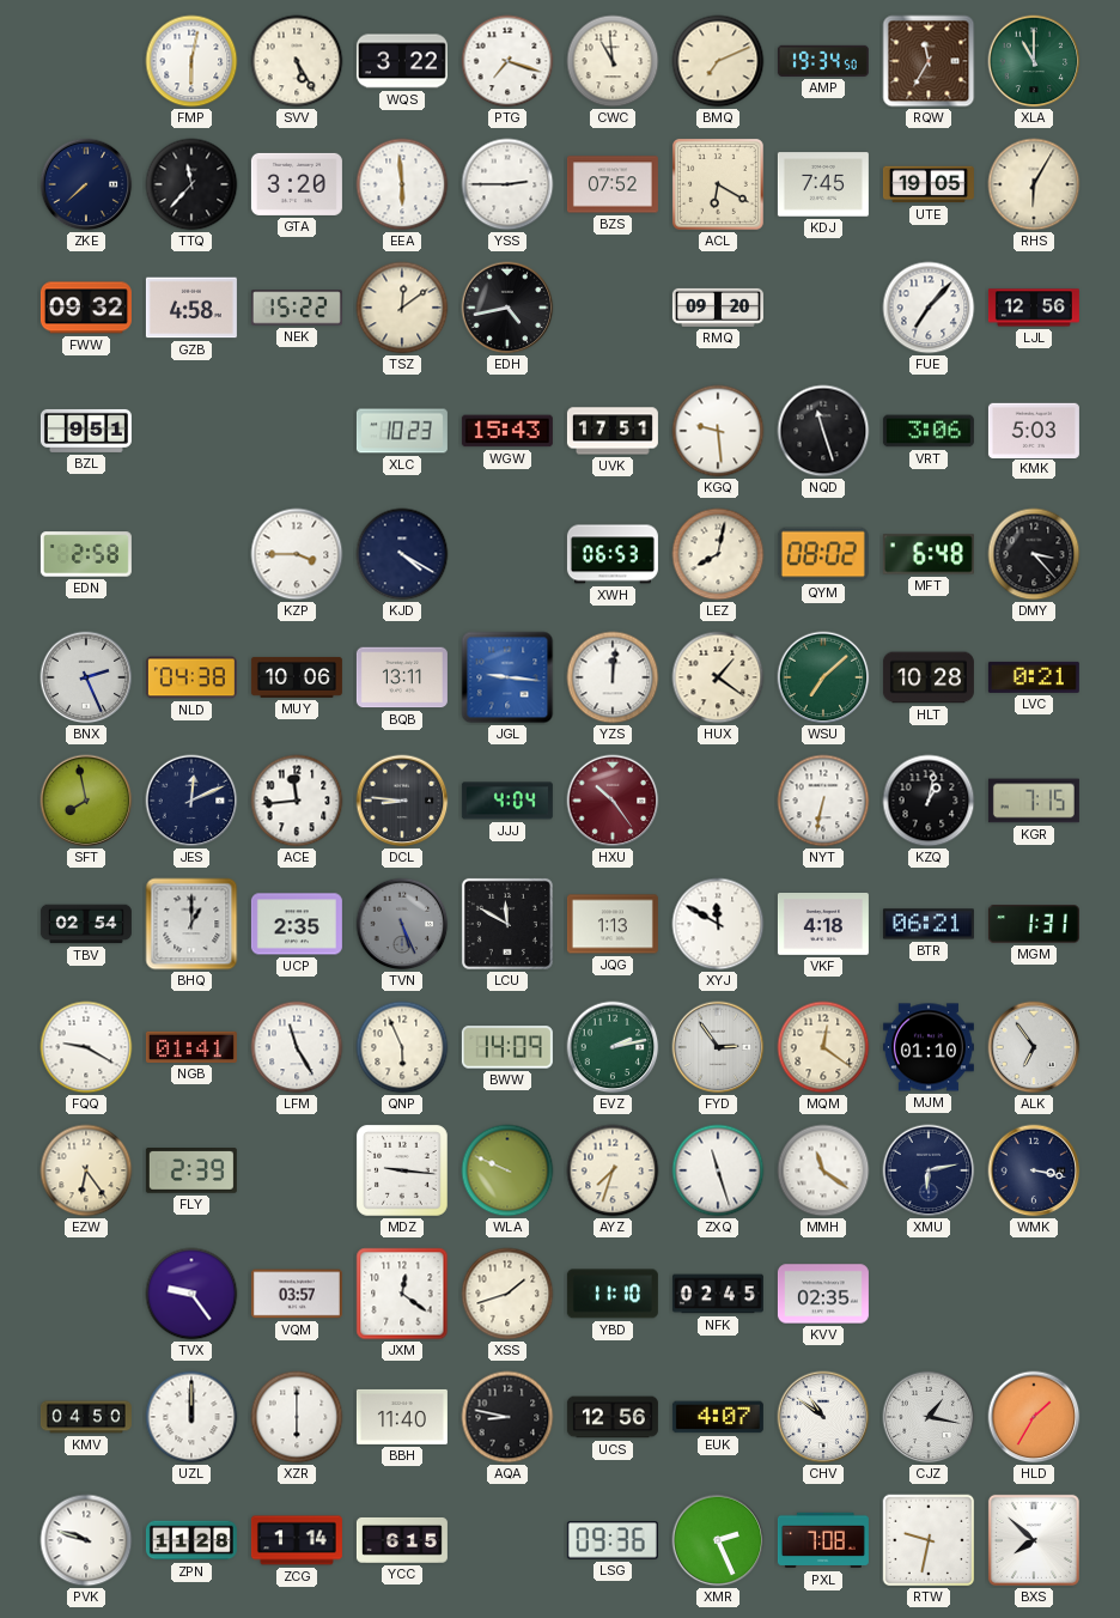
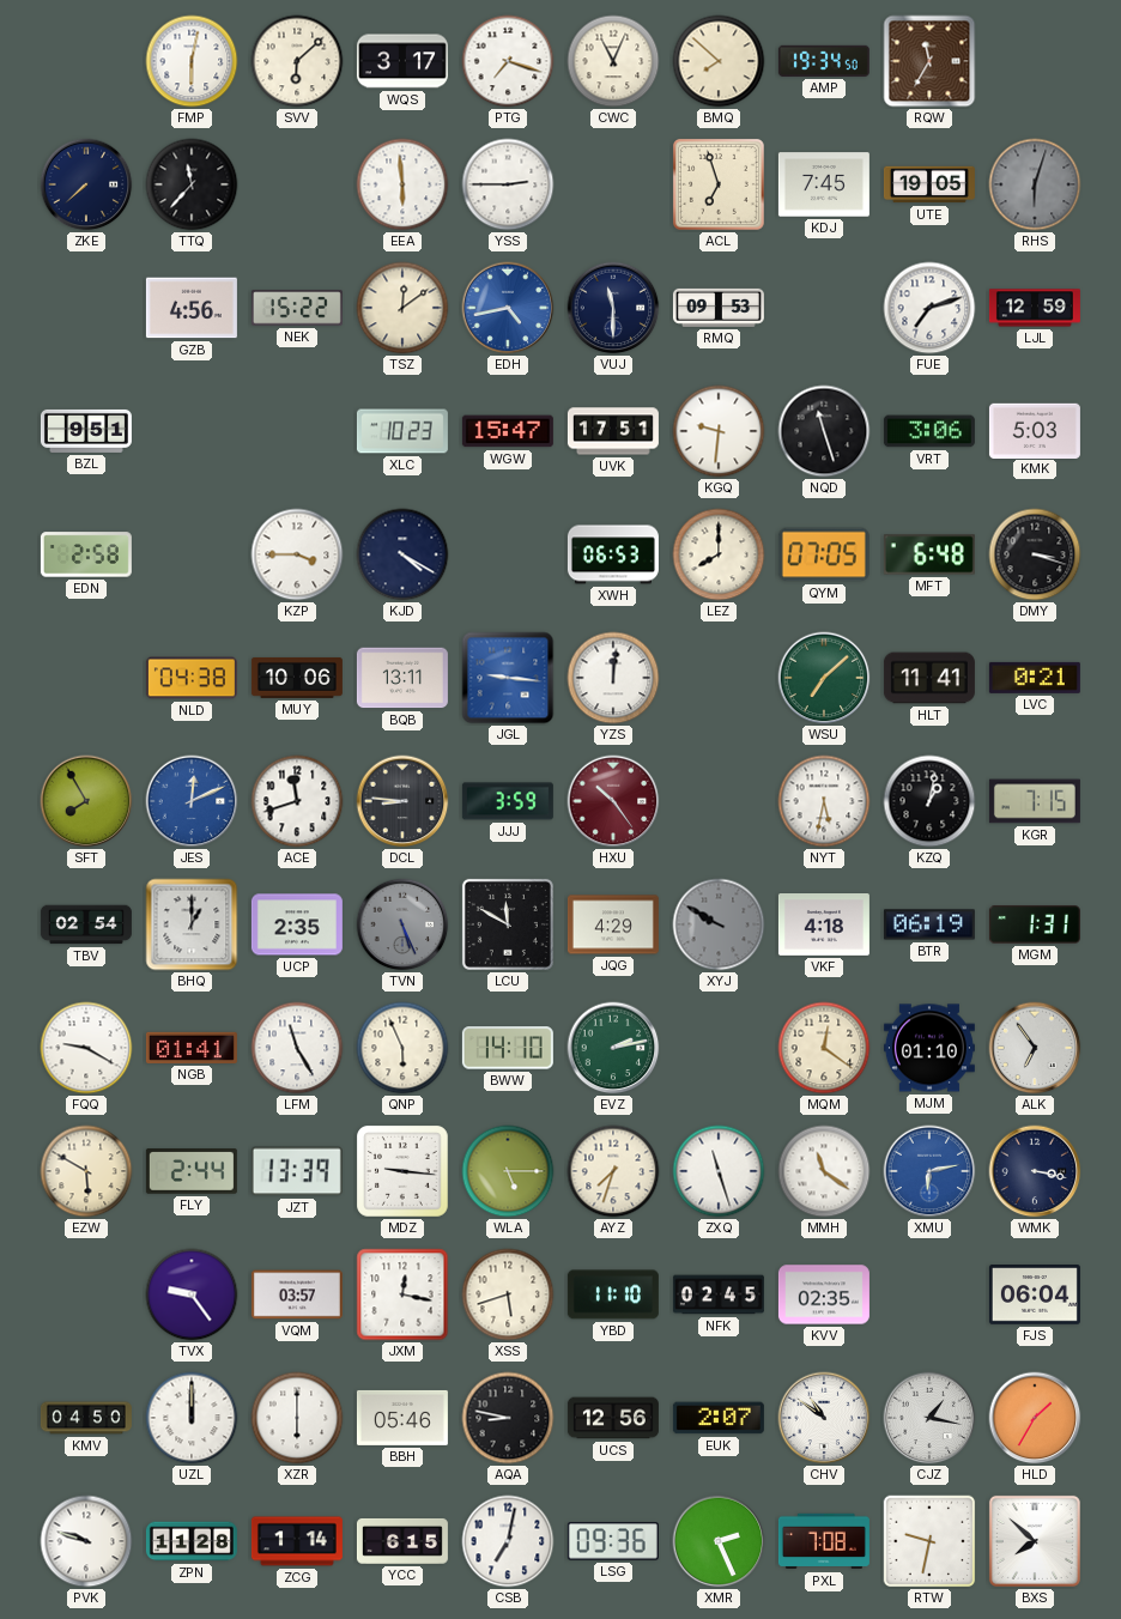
SVV: 5:25 -> 6:08
WQS: 3:22 -> 3:17
CWC: 10:59 -> 11:04
BMQ: 7:11 -> 7:52
XLA: 11:00 -> none
GTA: 3:20 -> none
BZS: 07:52 -> none
ACL: 6:20 -> 6:57
RHS: 6:05 -> 6:03
RHS dial: cream -> grey
FWW: 09:32 -> none
GZB: 4:58 -> 4:56
EDH dial: black -> blue
VUJ: none -> 11:30
RMQ: 09:20 -> 09:53
FUE: 7:07 -> 7:12
LJL: 12:56 -> 12:59
WGW: 15:43 -> 15:47
KGQ: 9:29 -> 9:31
LEZ: 8:02 -> 8:00
QYM: 08:02 -> 07:05
DMY: 3:23 -> 3:18
BNX: 2:26 -> none
HUX: 1:21 -> none
HLT: 10:28 -> 11:41
SFT: 7:58 -> 7:55
JES dial: navy -> blue
ACE: 11:44 -> 11:42
JJJ: 4:04 -> 3:59
NYT: 6:32 -> 5:32
JQG: 1:13 -> 4:29
XYJ: 11:50 -> 9:50
XYJ dial: white -> grey
BTR: 06:21 -> 06:19
BWW: 14:09 -> 14:10
FYD: 2:54 -> none
EZW: 6:24 -> 5:50
FLY: 2:39 -> 2:44
JZT: none -> 13:39
WLA: 9:49 -> 5:15
XMU dial: navy -> blue
JXM: 12:21 -> 12:17
XSS: 1:42 -> 5:42
FJS: none -> 06:04
BBH: 11:40 -> 05:46
EUK: 4:07 -> 2:07
CSB: none -> 7:02
